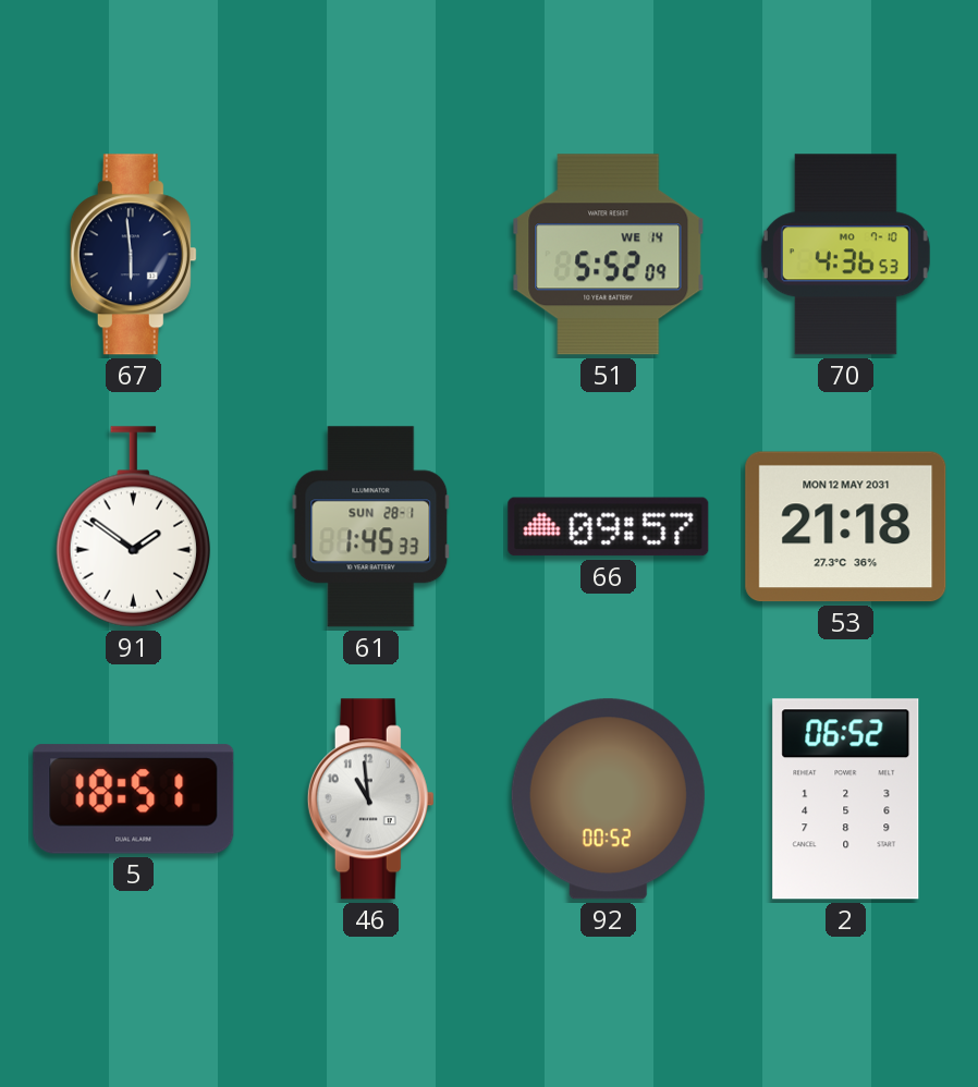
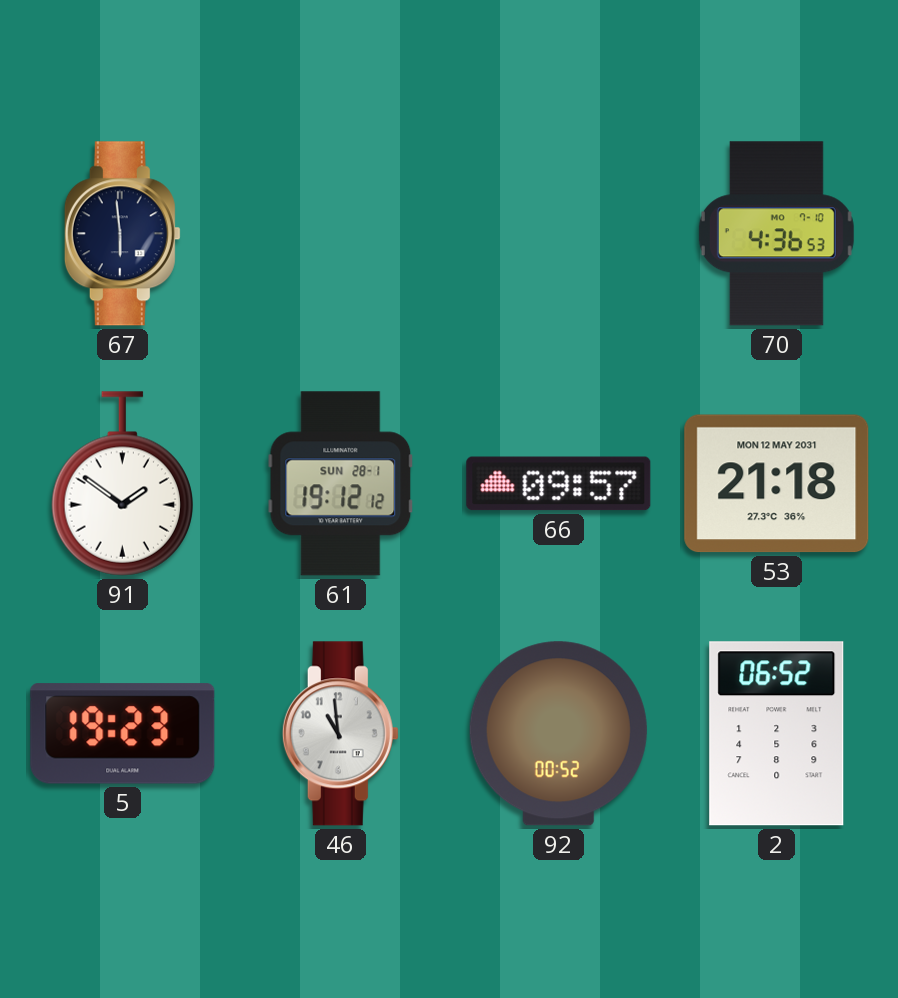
51: 5:52 -> none
61: 1:45 -> 19:12
5: 18:51 -> 19:23
